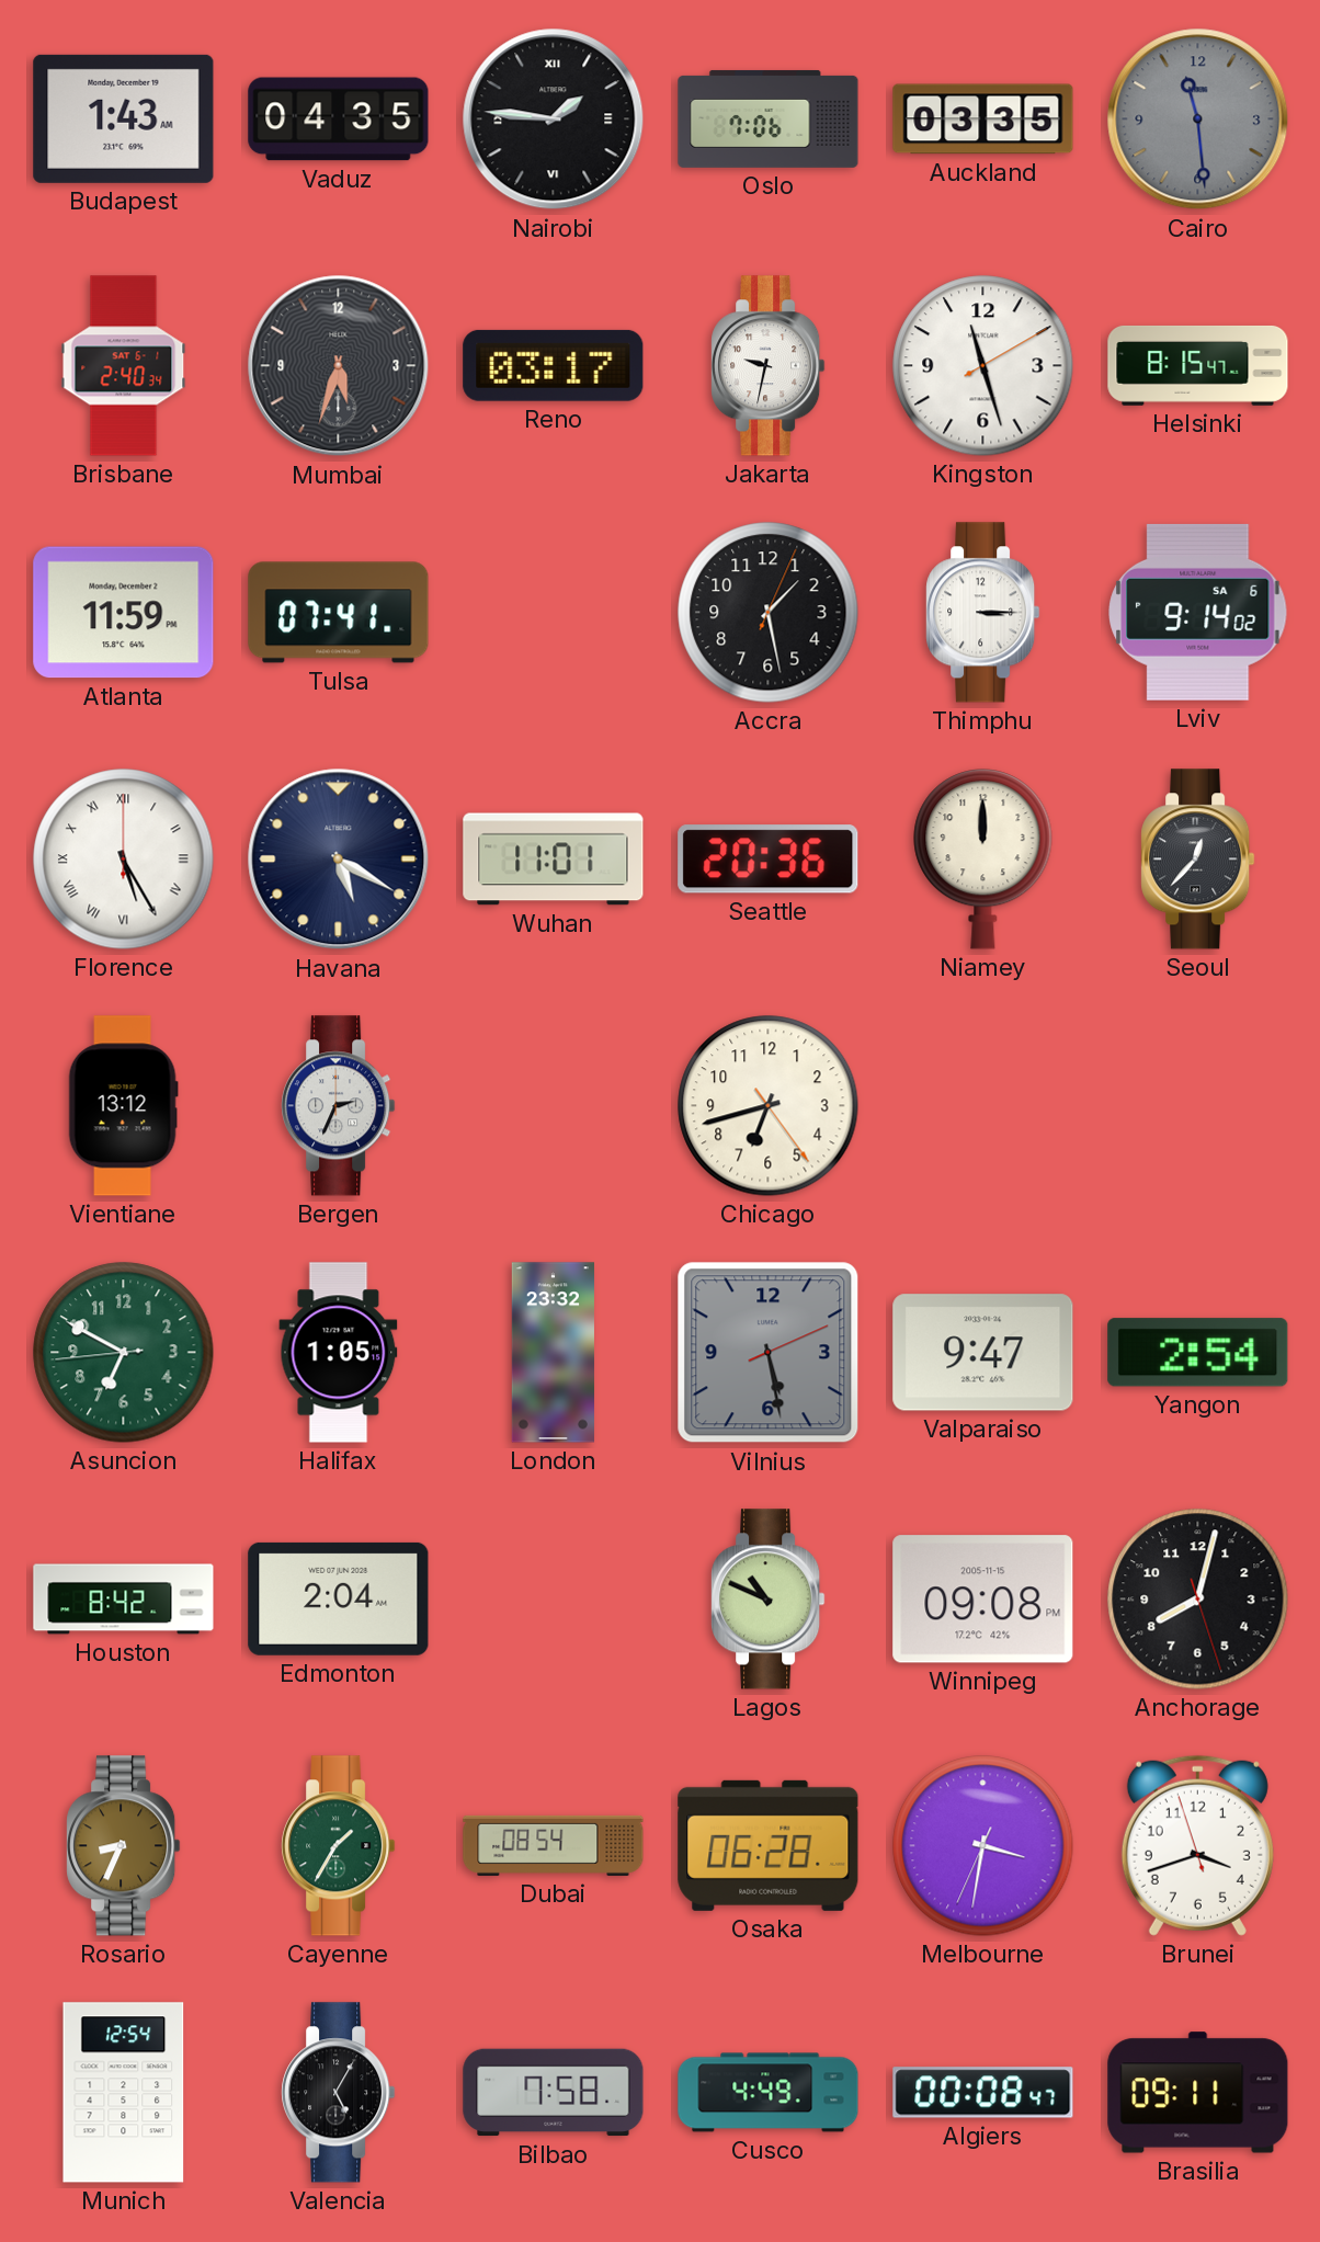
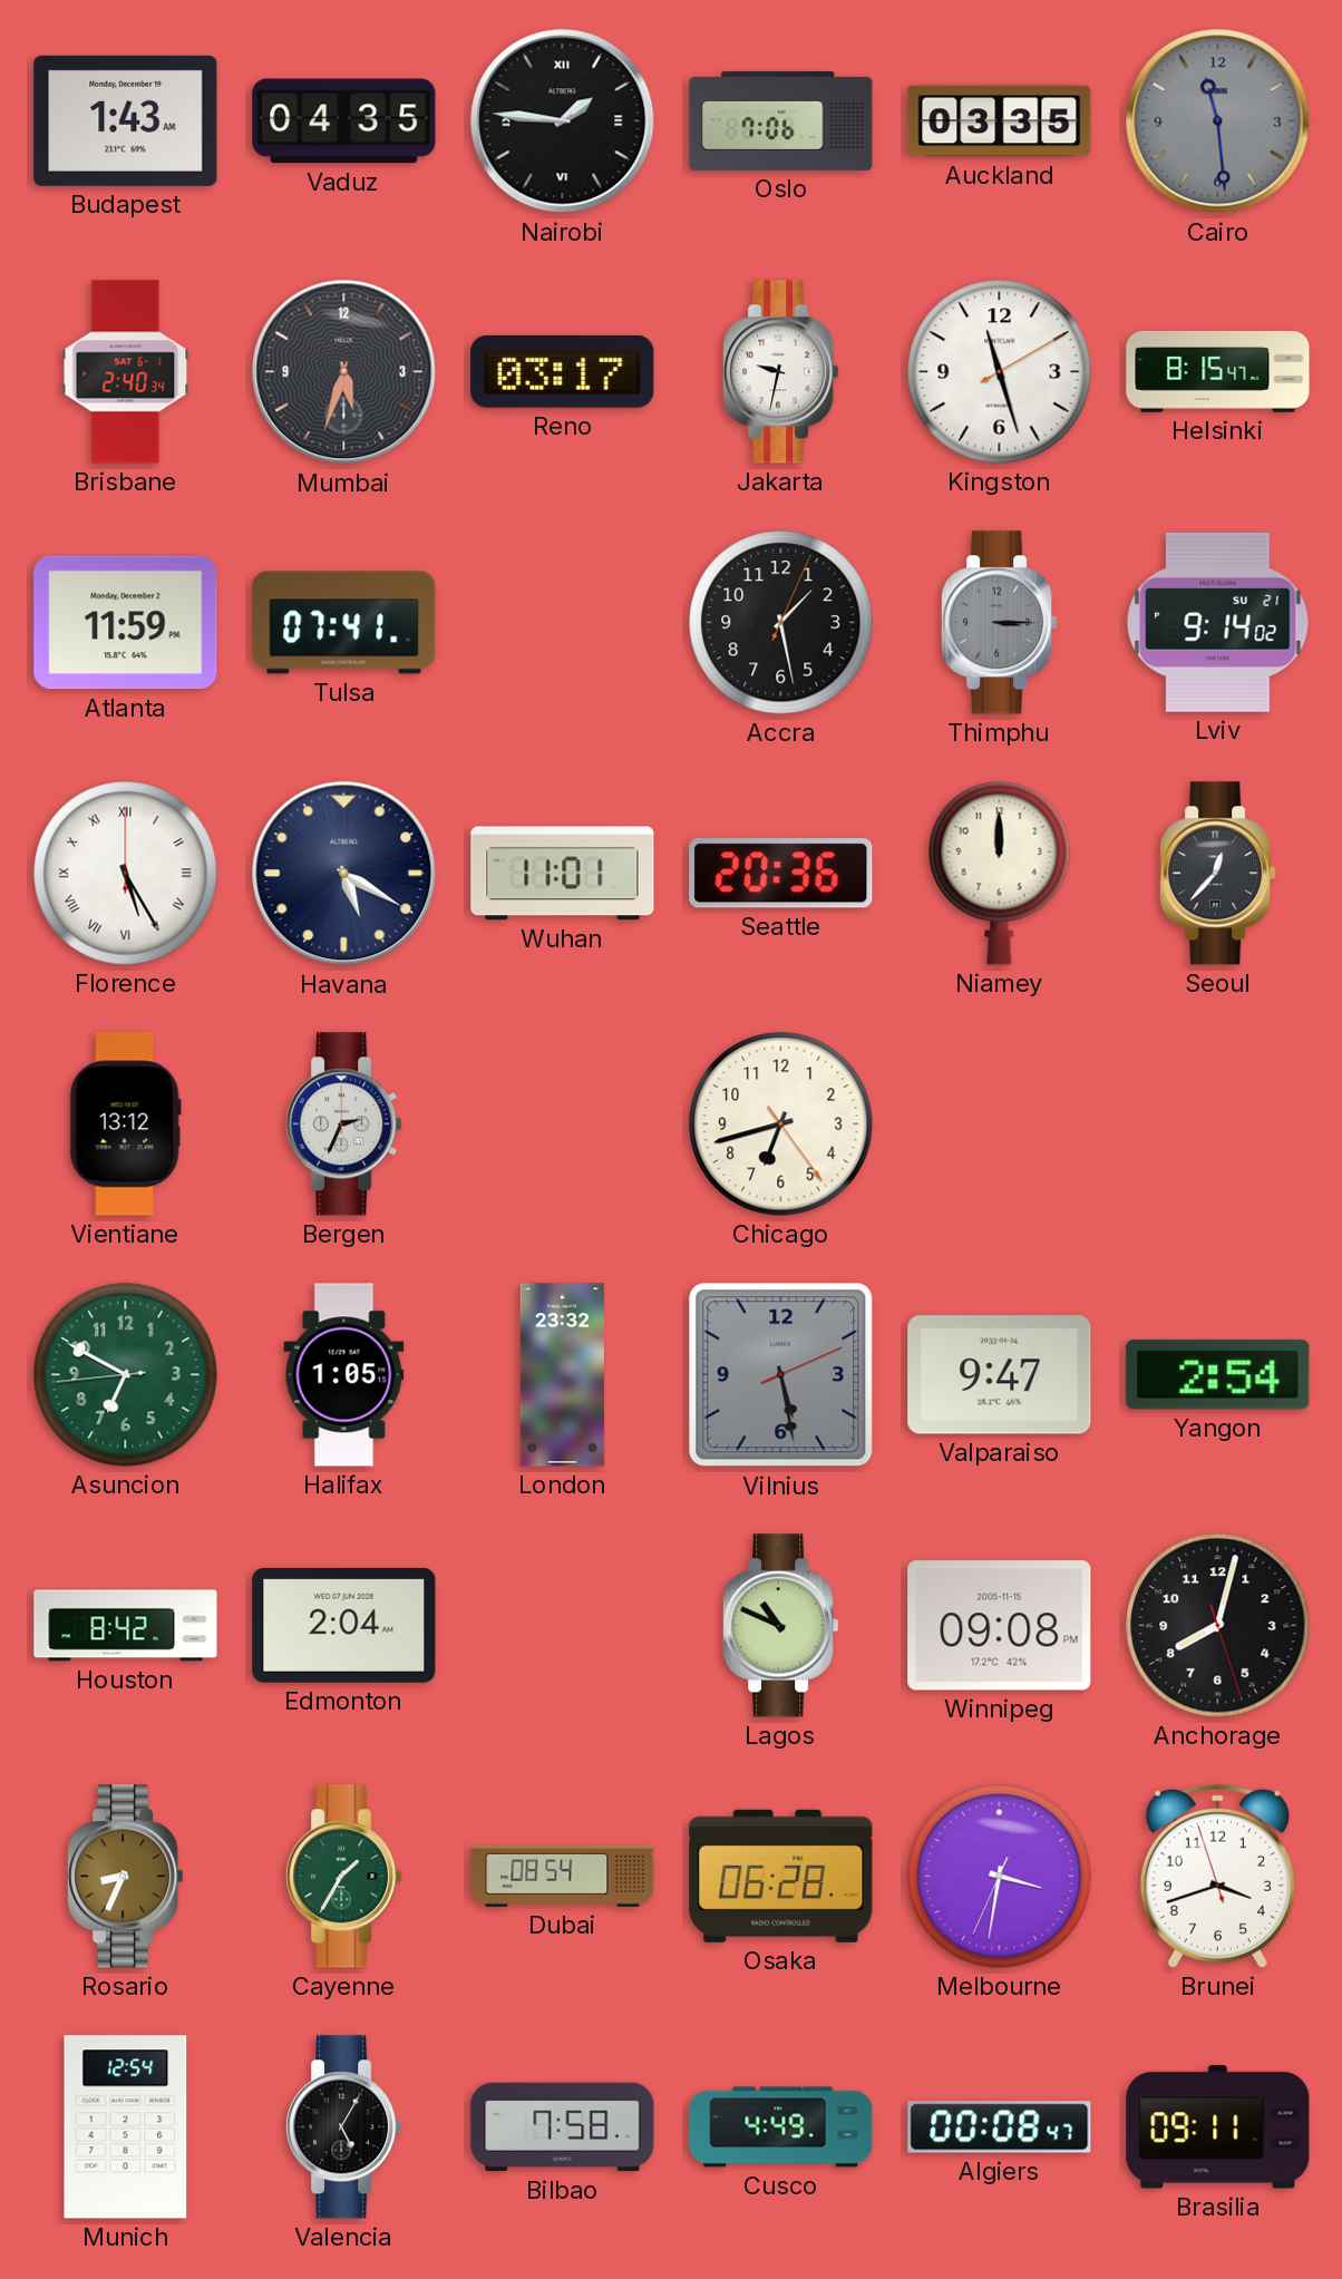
Thimphu dial: white -> grey
Lviv date: SA 6 -> SU 21
